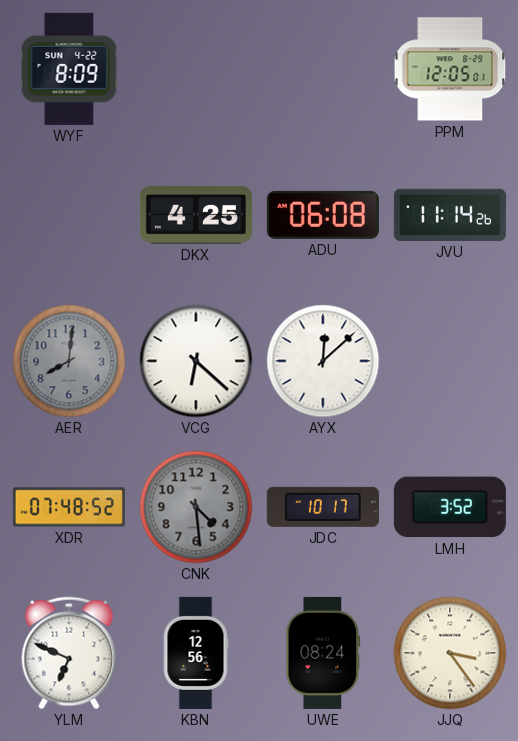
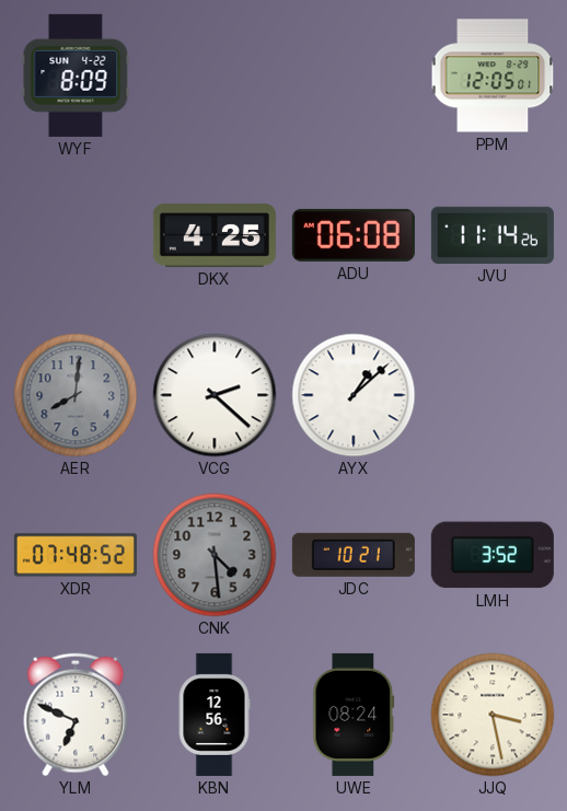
VCG: 6:22 -> 2:22
AYX: 12:08 -> 1:08
JDC: 10:17 -> 10:21
JJQ: 3:24 -> 3:28
